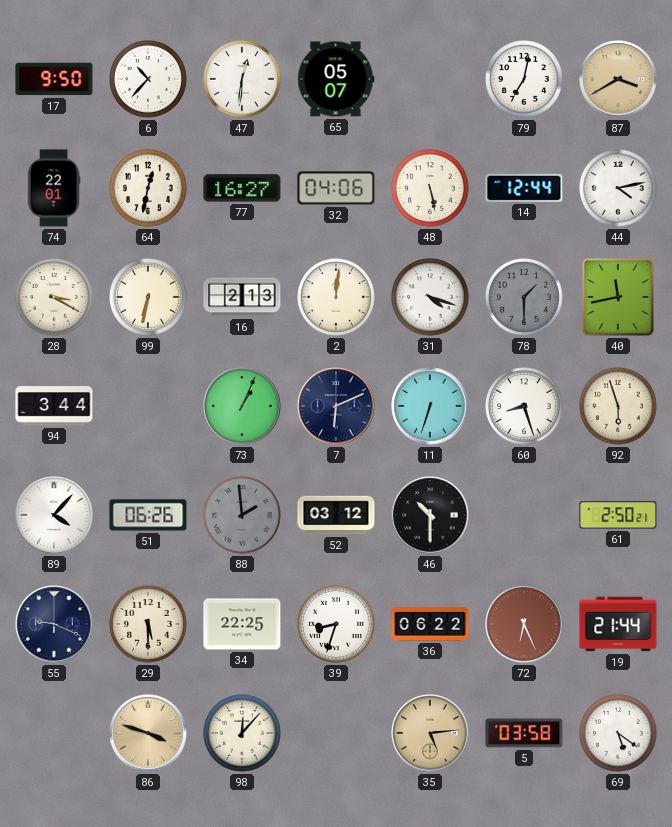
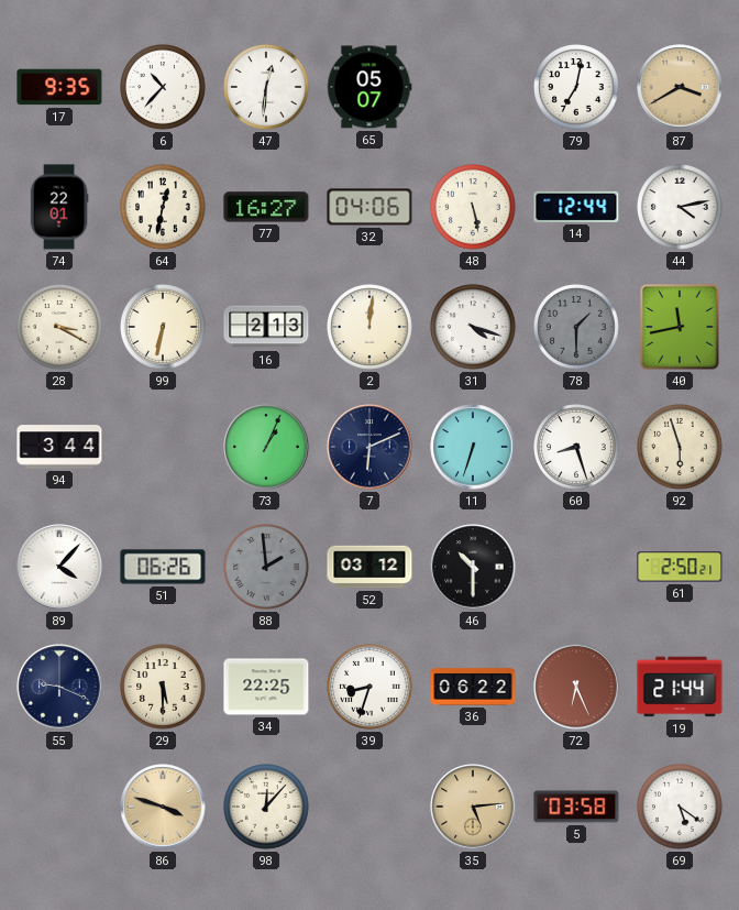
17: 9:50 -> 9:35
